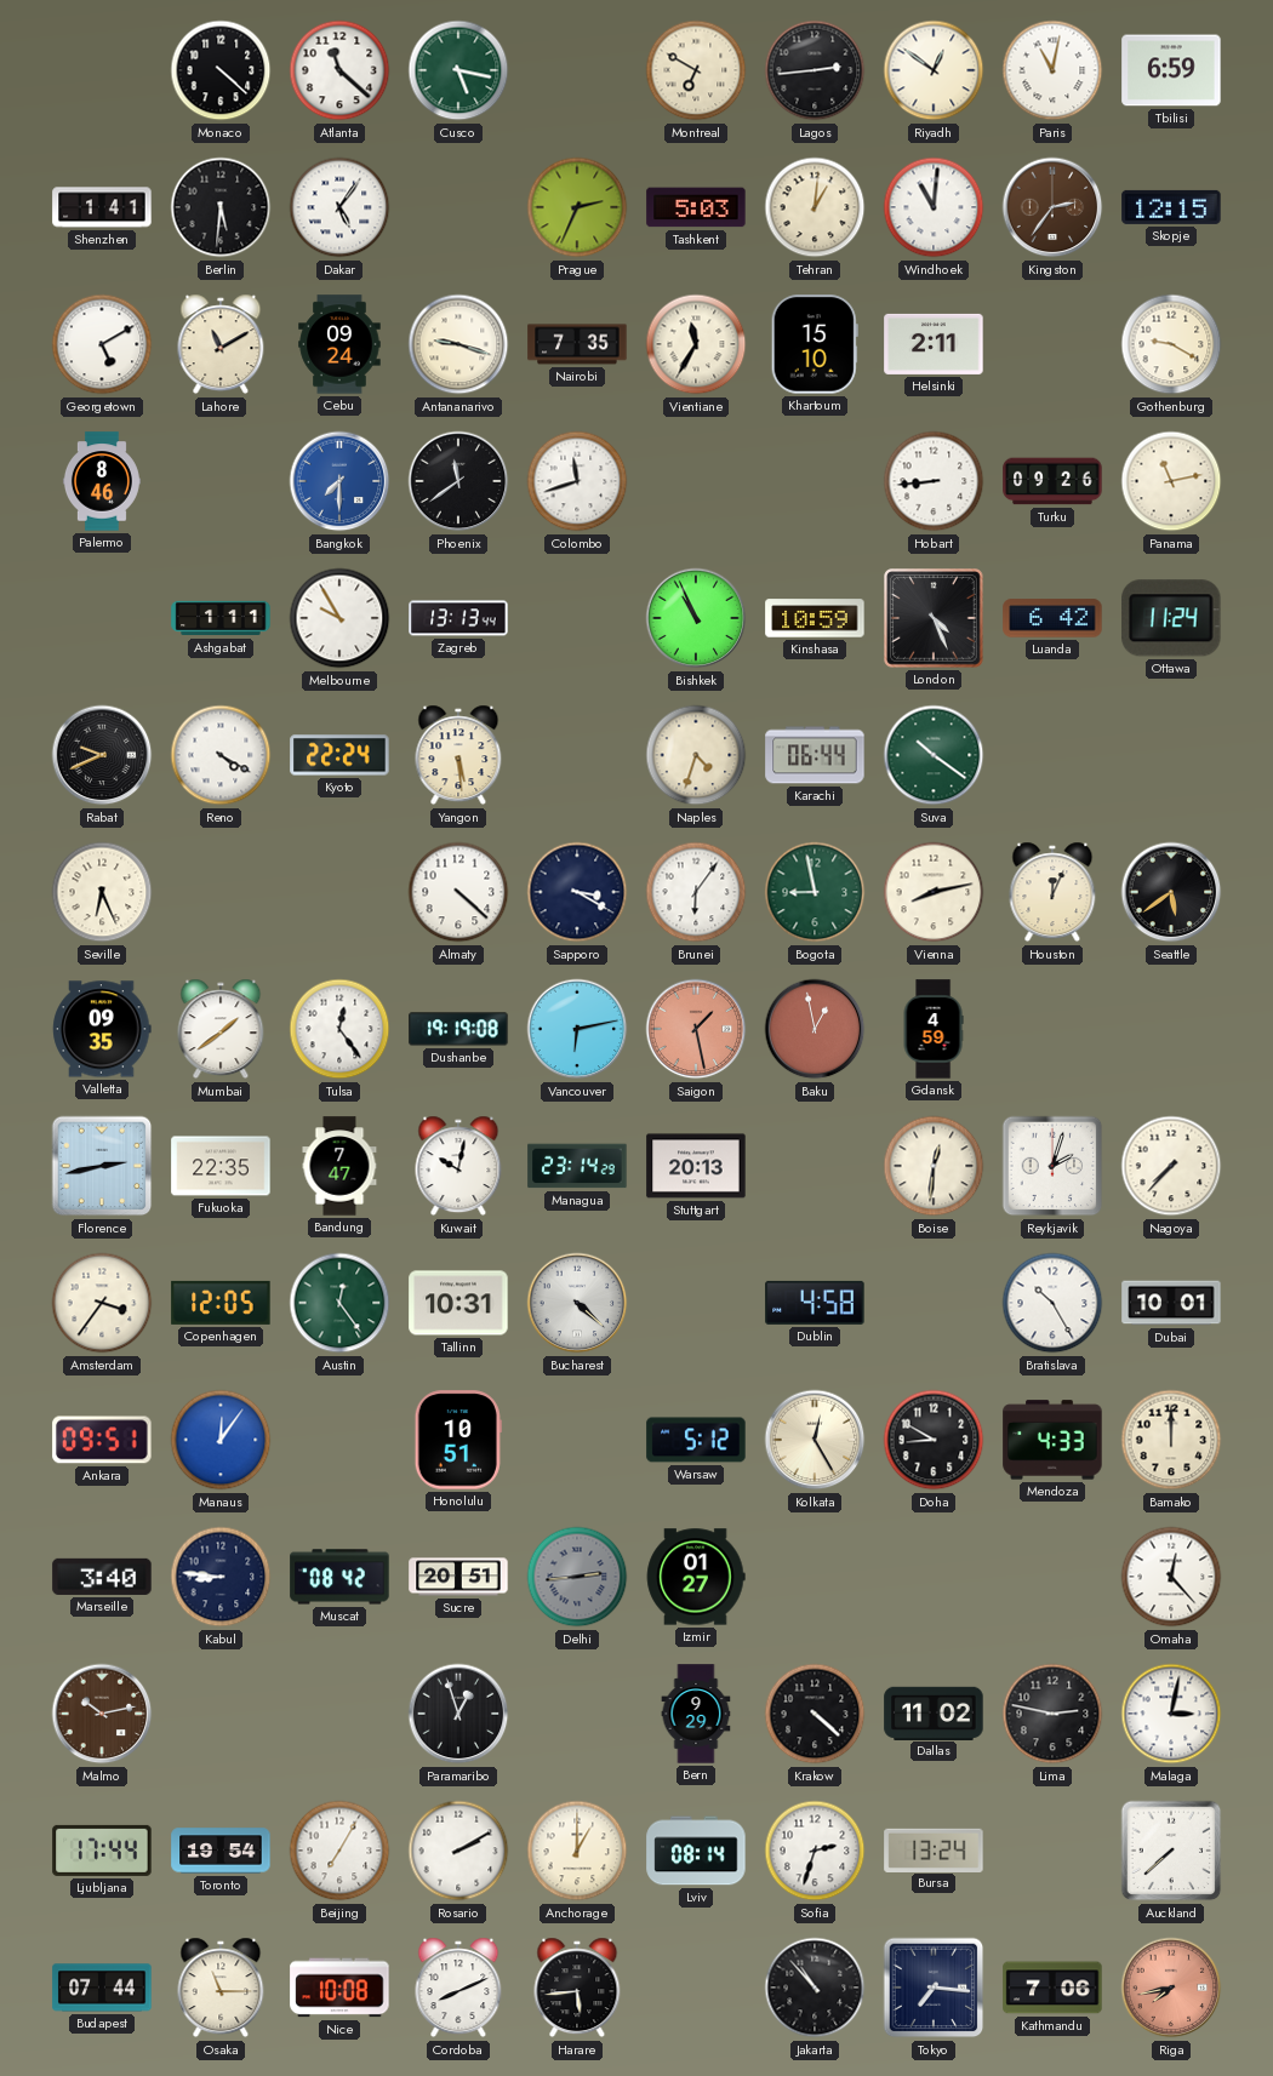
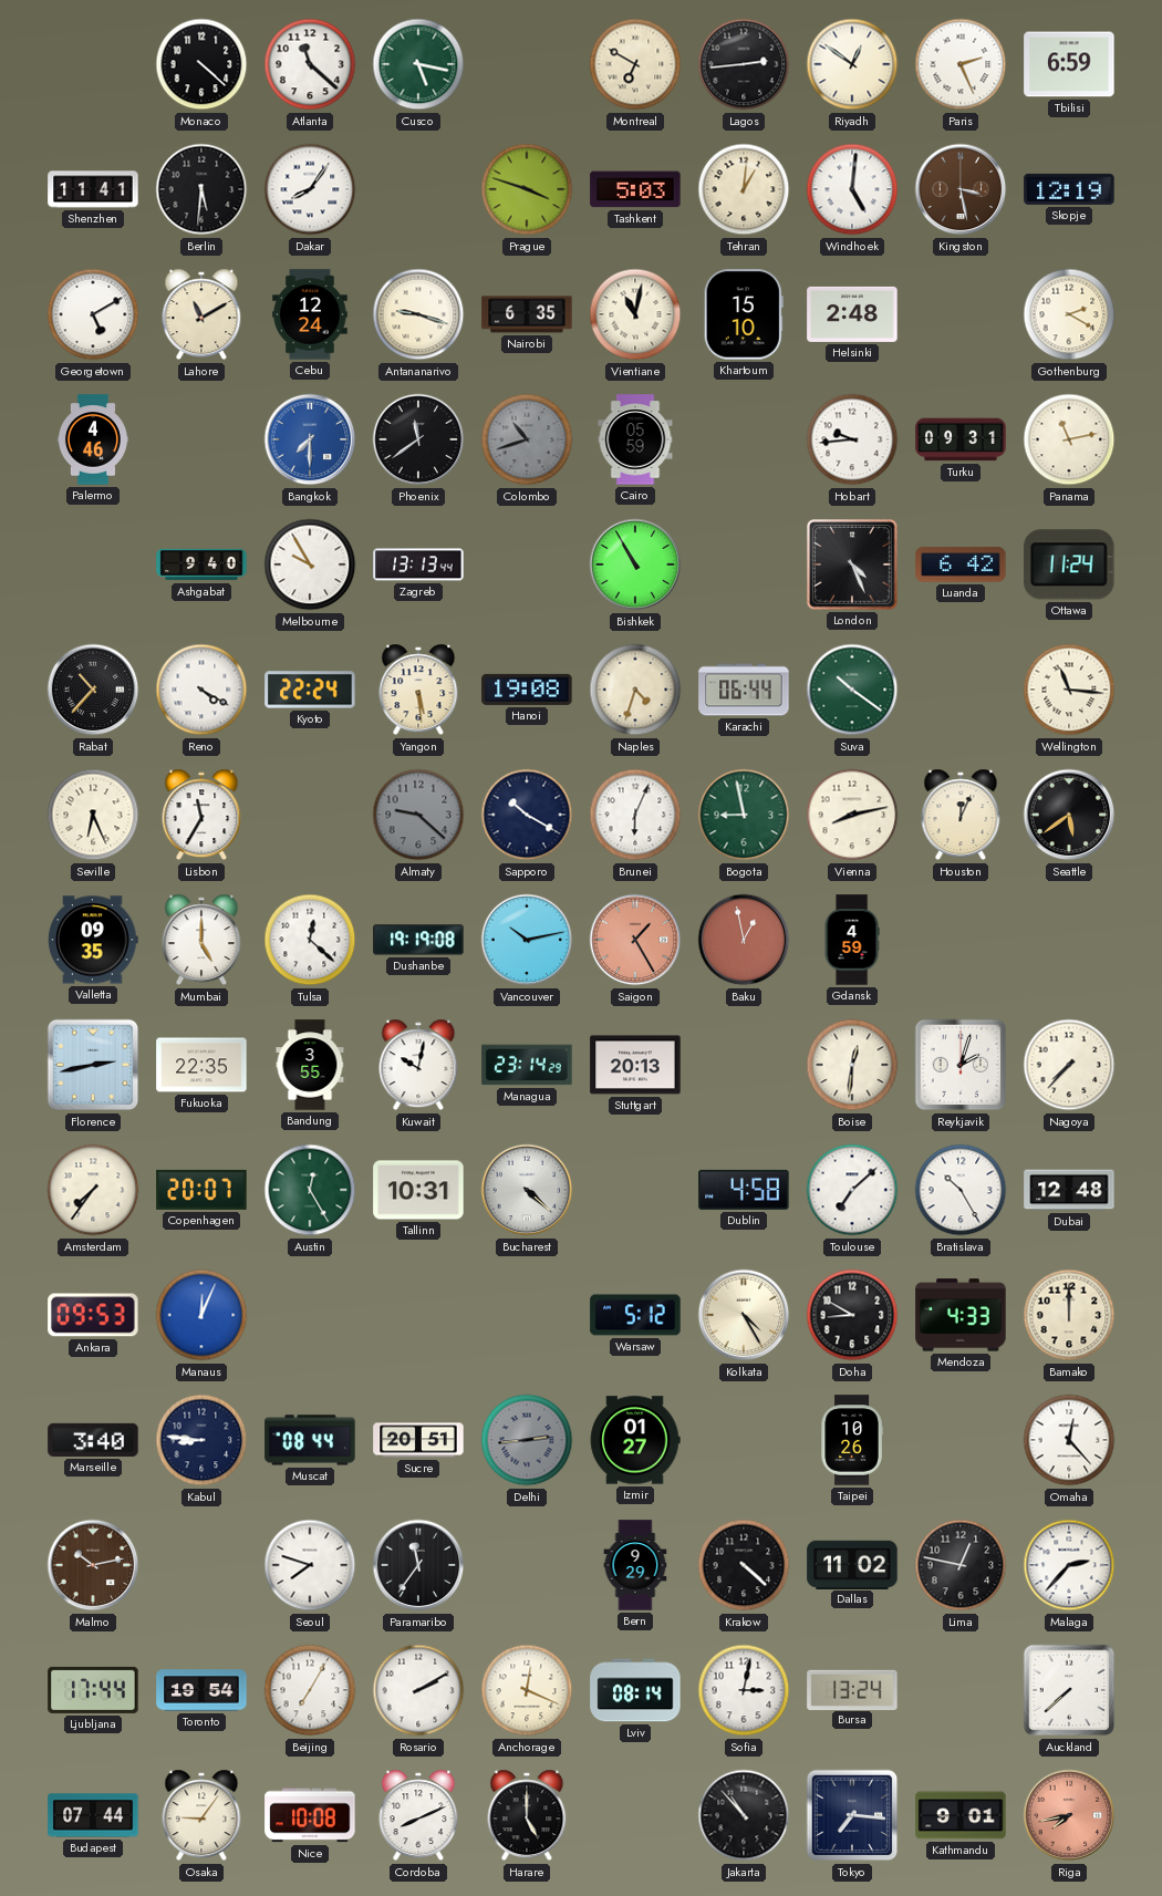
Paris: 11:02 -> 2:26
Shenzhen: 1:41 -> 11:41
Dakar: 5:06 -> 8:06
Prague: 2:34 -> 3:48
Windhoek: 11:01 -> 5:01
Kingston: 2:36 -> 3:28
Skopje: 12:15 -> 12:19
Cebu: 09:24 -> 12:24
Nairobi: 7:35 -> 6:35
Vientiane: 11:35 -> 11:02
Helsinki: 2:11 -> 2:48
Gothenburg: 9:20 -> 2:20
Palermo: 8:46 -> 4:46
Colombo: 11:42 -> 10:42
Colombo dial: white -> grey
Cairo: none -> 05:59
Hobart: 8:44 -> 9:44
Turku: 09:26 -> 09:31
Ashgabat: 1:11 -> 9:40
Bishkek: 10:56 -> 10:55
Kinshasa: 10:59 -> none
Rabat: 9:41 -> 10:37
Hanoi: none -> 19:08
Wellington: none -> 11:16
Lisbon: none -> 11:35
Almaty: 4:22 -> 9:22
Almaty dial: white -> grey
Sapporo: 3:20 -> 10:20
Brunei: 6:06 -> 6:04
Mumbai: 1:39 -> 5:00
Tulsa: 12:24 -> 12:22
Vancouver: 6:13 -> 10:13
Saigon: 1:28 -> 1:25
Bandung: 7:47 -> 3:55
Amsterdam: 3:36 -> 7:36
Copenhagen: 12:05 -> 20:07
Austin: 12:24 -> 12:25
Toulouse: none -> 7:08
Dubai: 10:01 -> 12:48
Ankara: 09:51 -> 09:53
Manaus: 12:06 -> 12:04
Honolulu: 10:51 -> none
Kolkata: 12:25 -> 4:25
Muscat: 08:42 -> 08:44
Taipei: none -> 10:26
Seoul: none -> 7:48
Paramaribo: 12:57 -> 11:36
Lima: 2:47 -> 12:47
Malaga: 3:02 -> 2:37
Anchorage: 1:00 -> 12:19
Sofia: 2:33 -> 3:02
Osaka: 11:15 -> 9:06
Harare: 5:44 -> 5:00
Kathmandu: 7:06 -> 9:01
